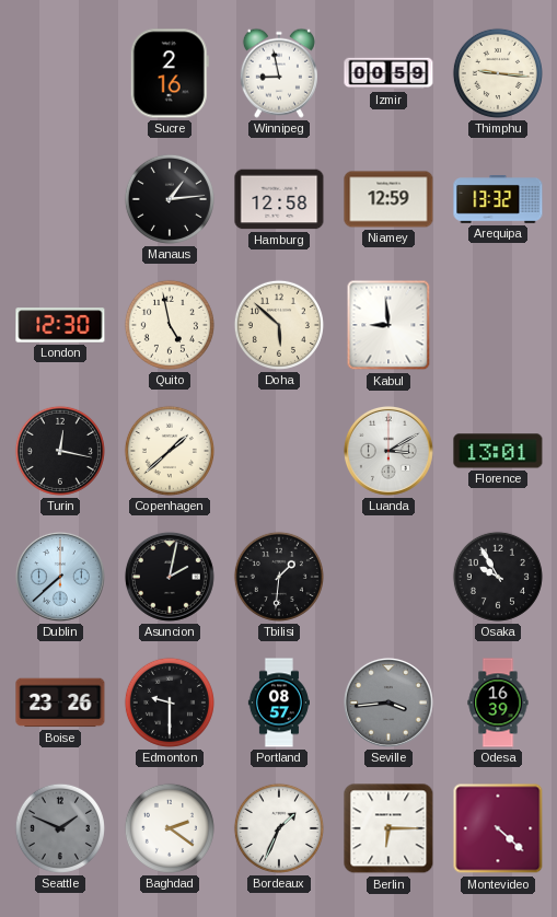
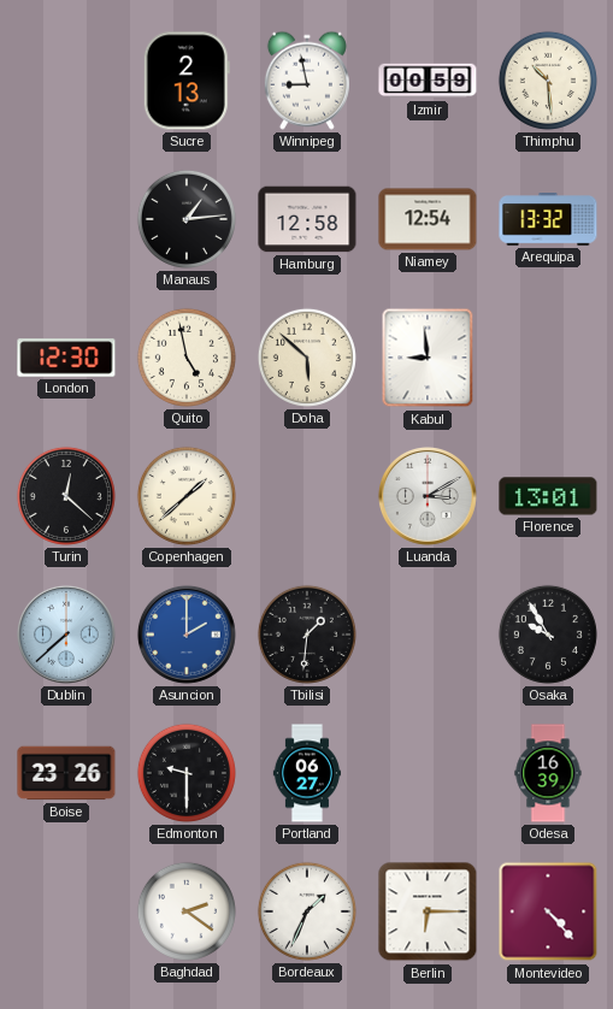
Sucre: 2:16 -> 2:13
Thimphu: 9:16 -> 10:29
Niamey: 12:59 -> 12:54
Turin: 12:17 -> 12:22
Asuncion: 2:02 -> 2:00
Asuncion dial: black -> blue
Portland: 08:57 -> 06:27
Seville: 3:44 -> none
Seattle: 1:49 -> none
Montevideo: 4:22 -> 4:23
